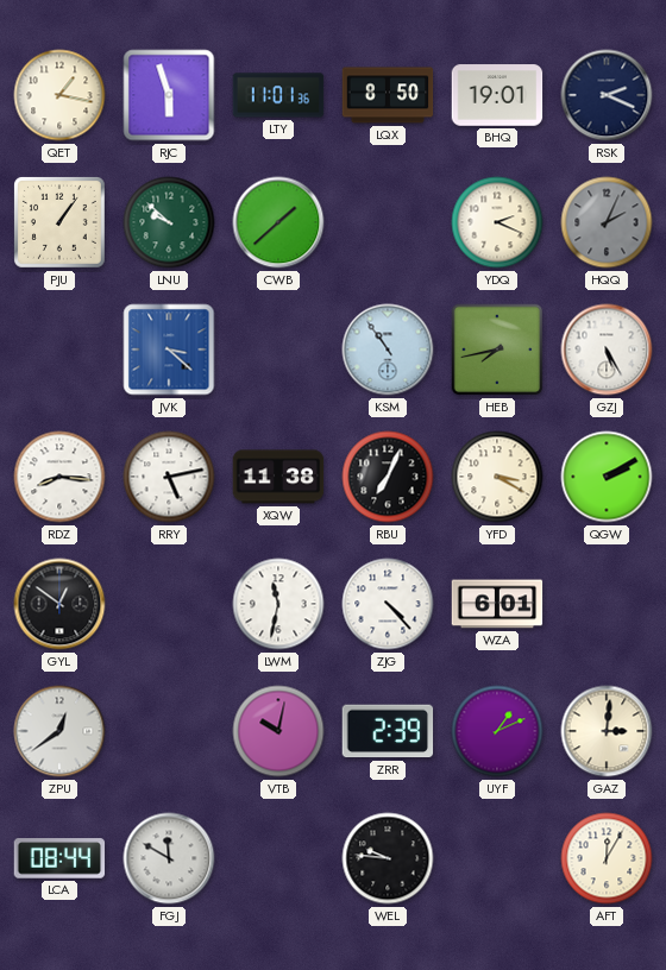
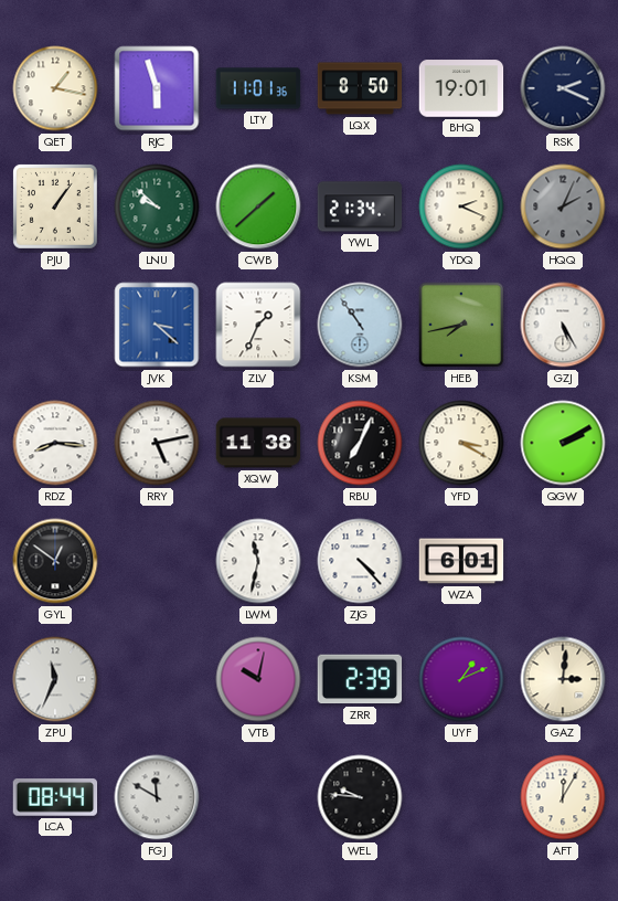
YWL: none -> 21:34
ZLV: none -> 1:34
ZPU: 12:39 -> 11:34
